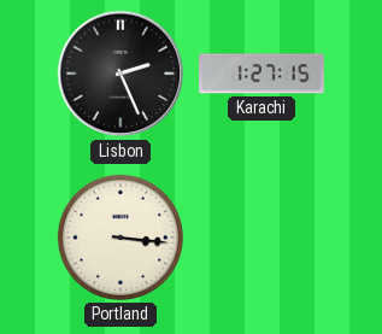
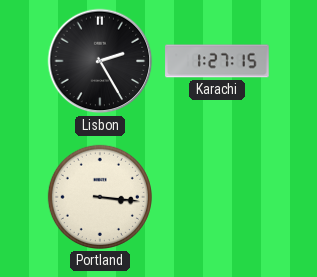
Lisbon: 2:26 -> 2:25
